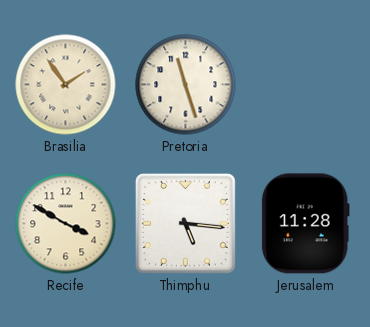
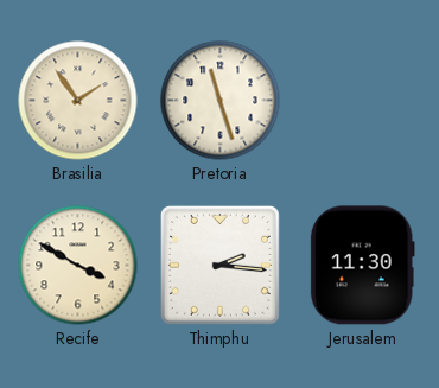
Thimphu: 5:16 -> 2:16
Jerusalem: 11:28 -> 11:30
